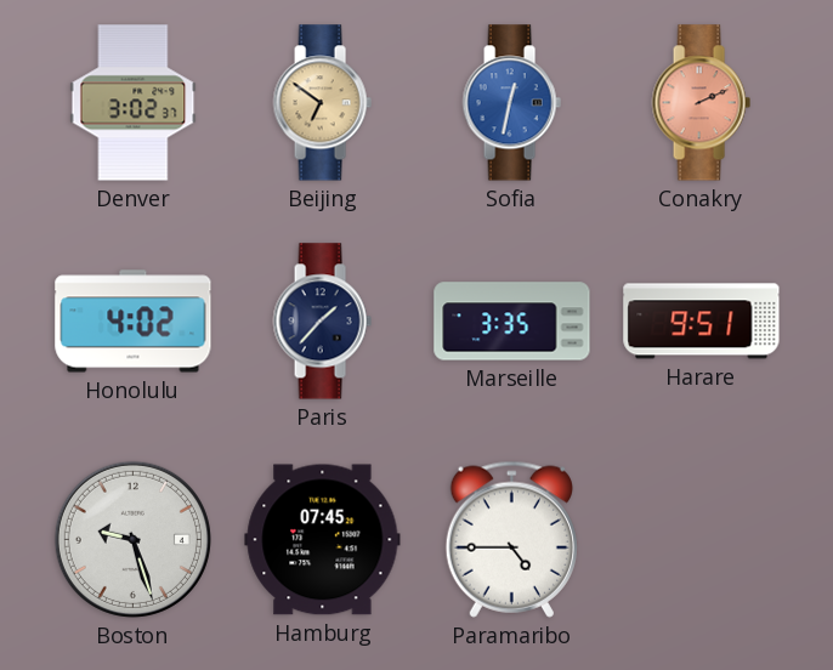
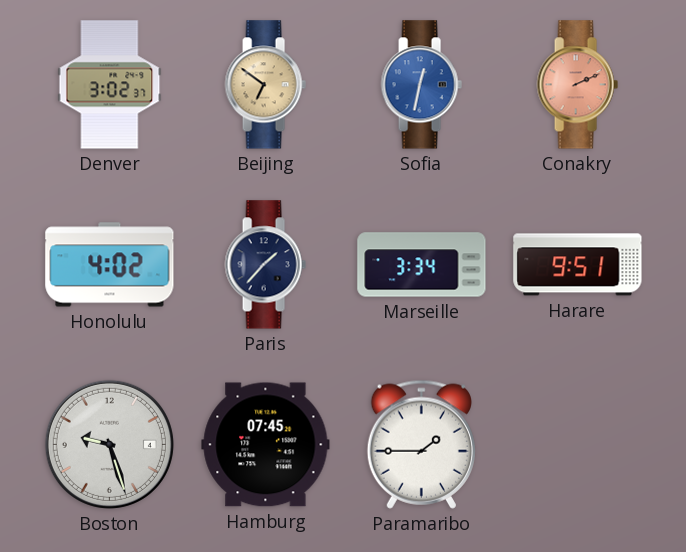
Marseille: 3:35 -> 3:34
Paramaribo: 4:45 -> 1:45
